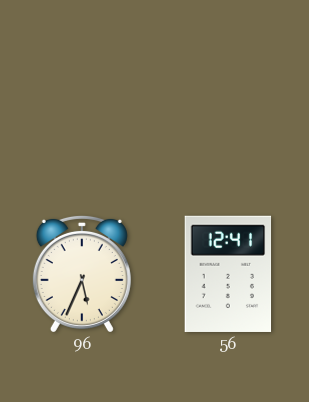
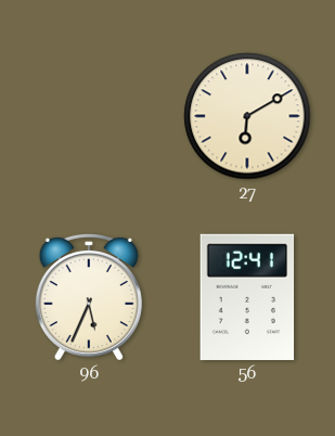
27: none -> 6:10
